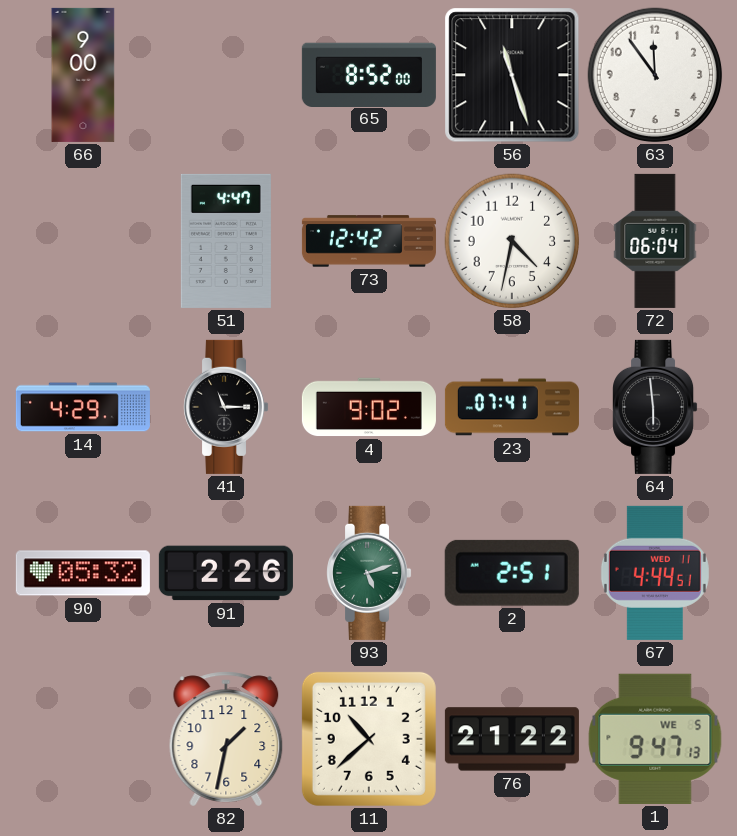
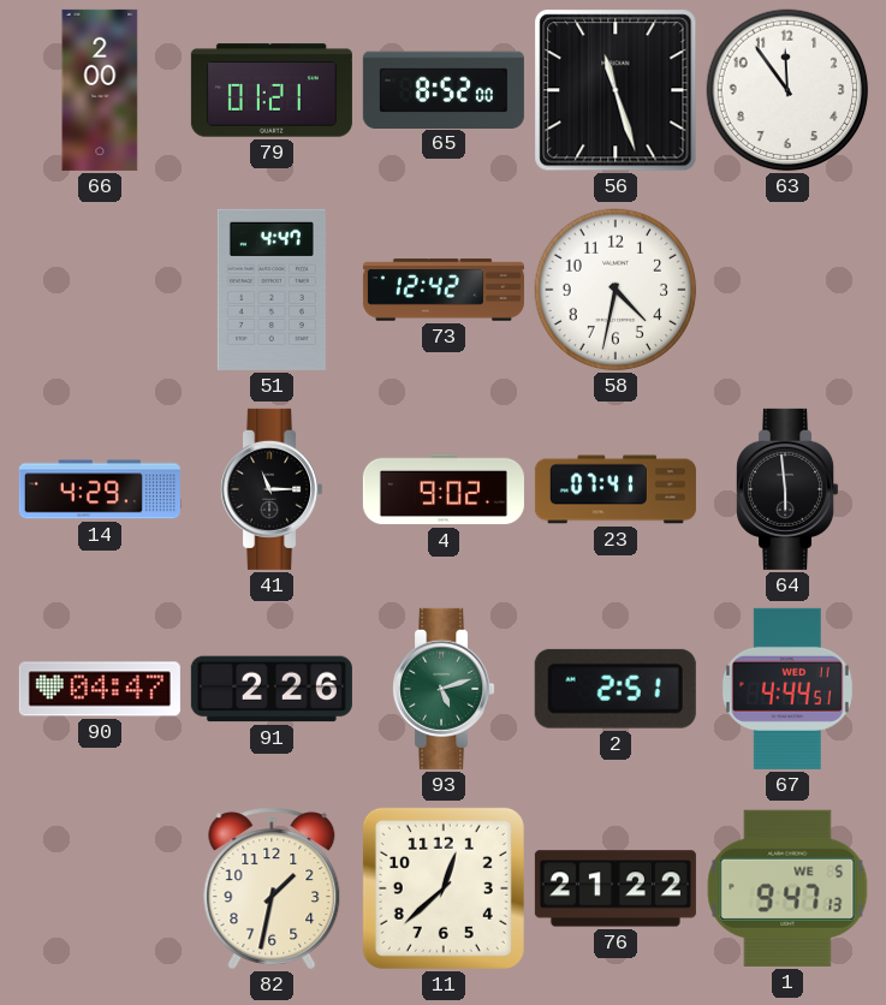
66: 9:00 -> 2:00
79: none -> 01:21
72: 06:04 -> none
90: 05:32 -> 04:47
11: 10:38 -> 12:38
